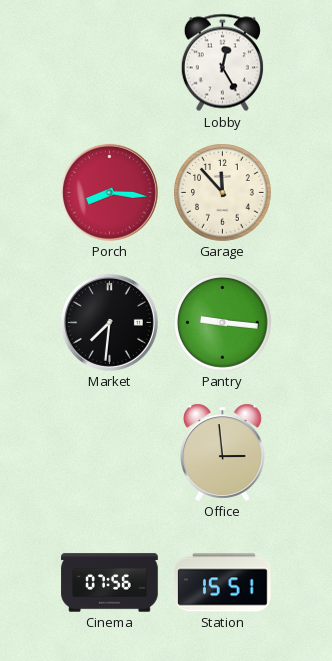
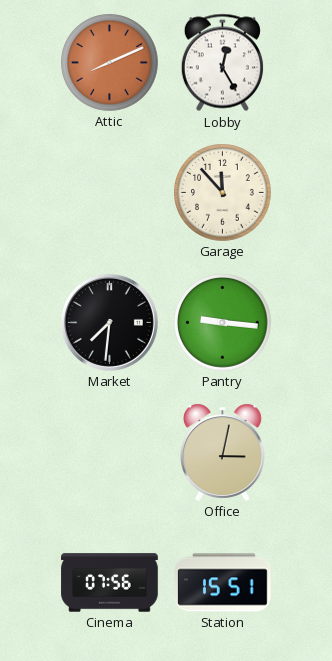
Attic: none -> 8:11
Porch: 8:16 -> none
Office: 2:59 -> 3:02
